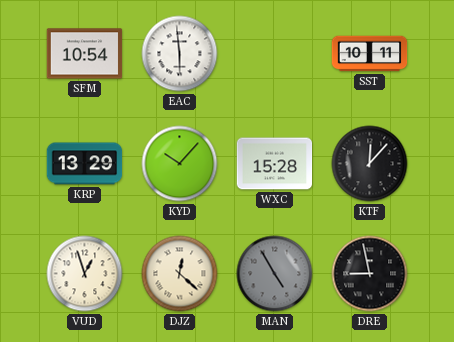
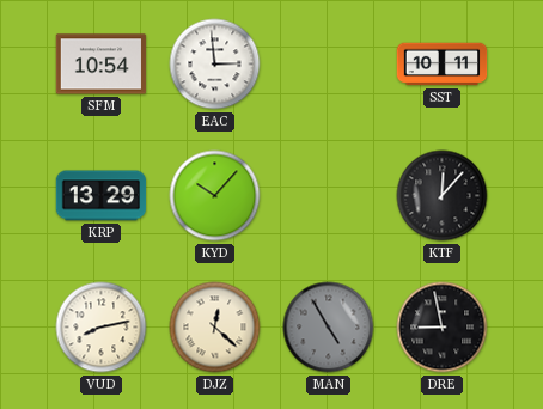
EAC: 5:59 -> 2:59
WXC: 15:28 -> none
VUD: 12:57 -> 8:13
